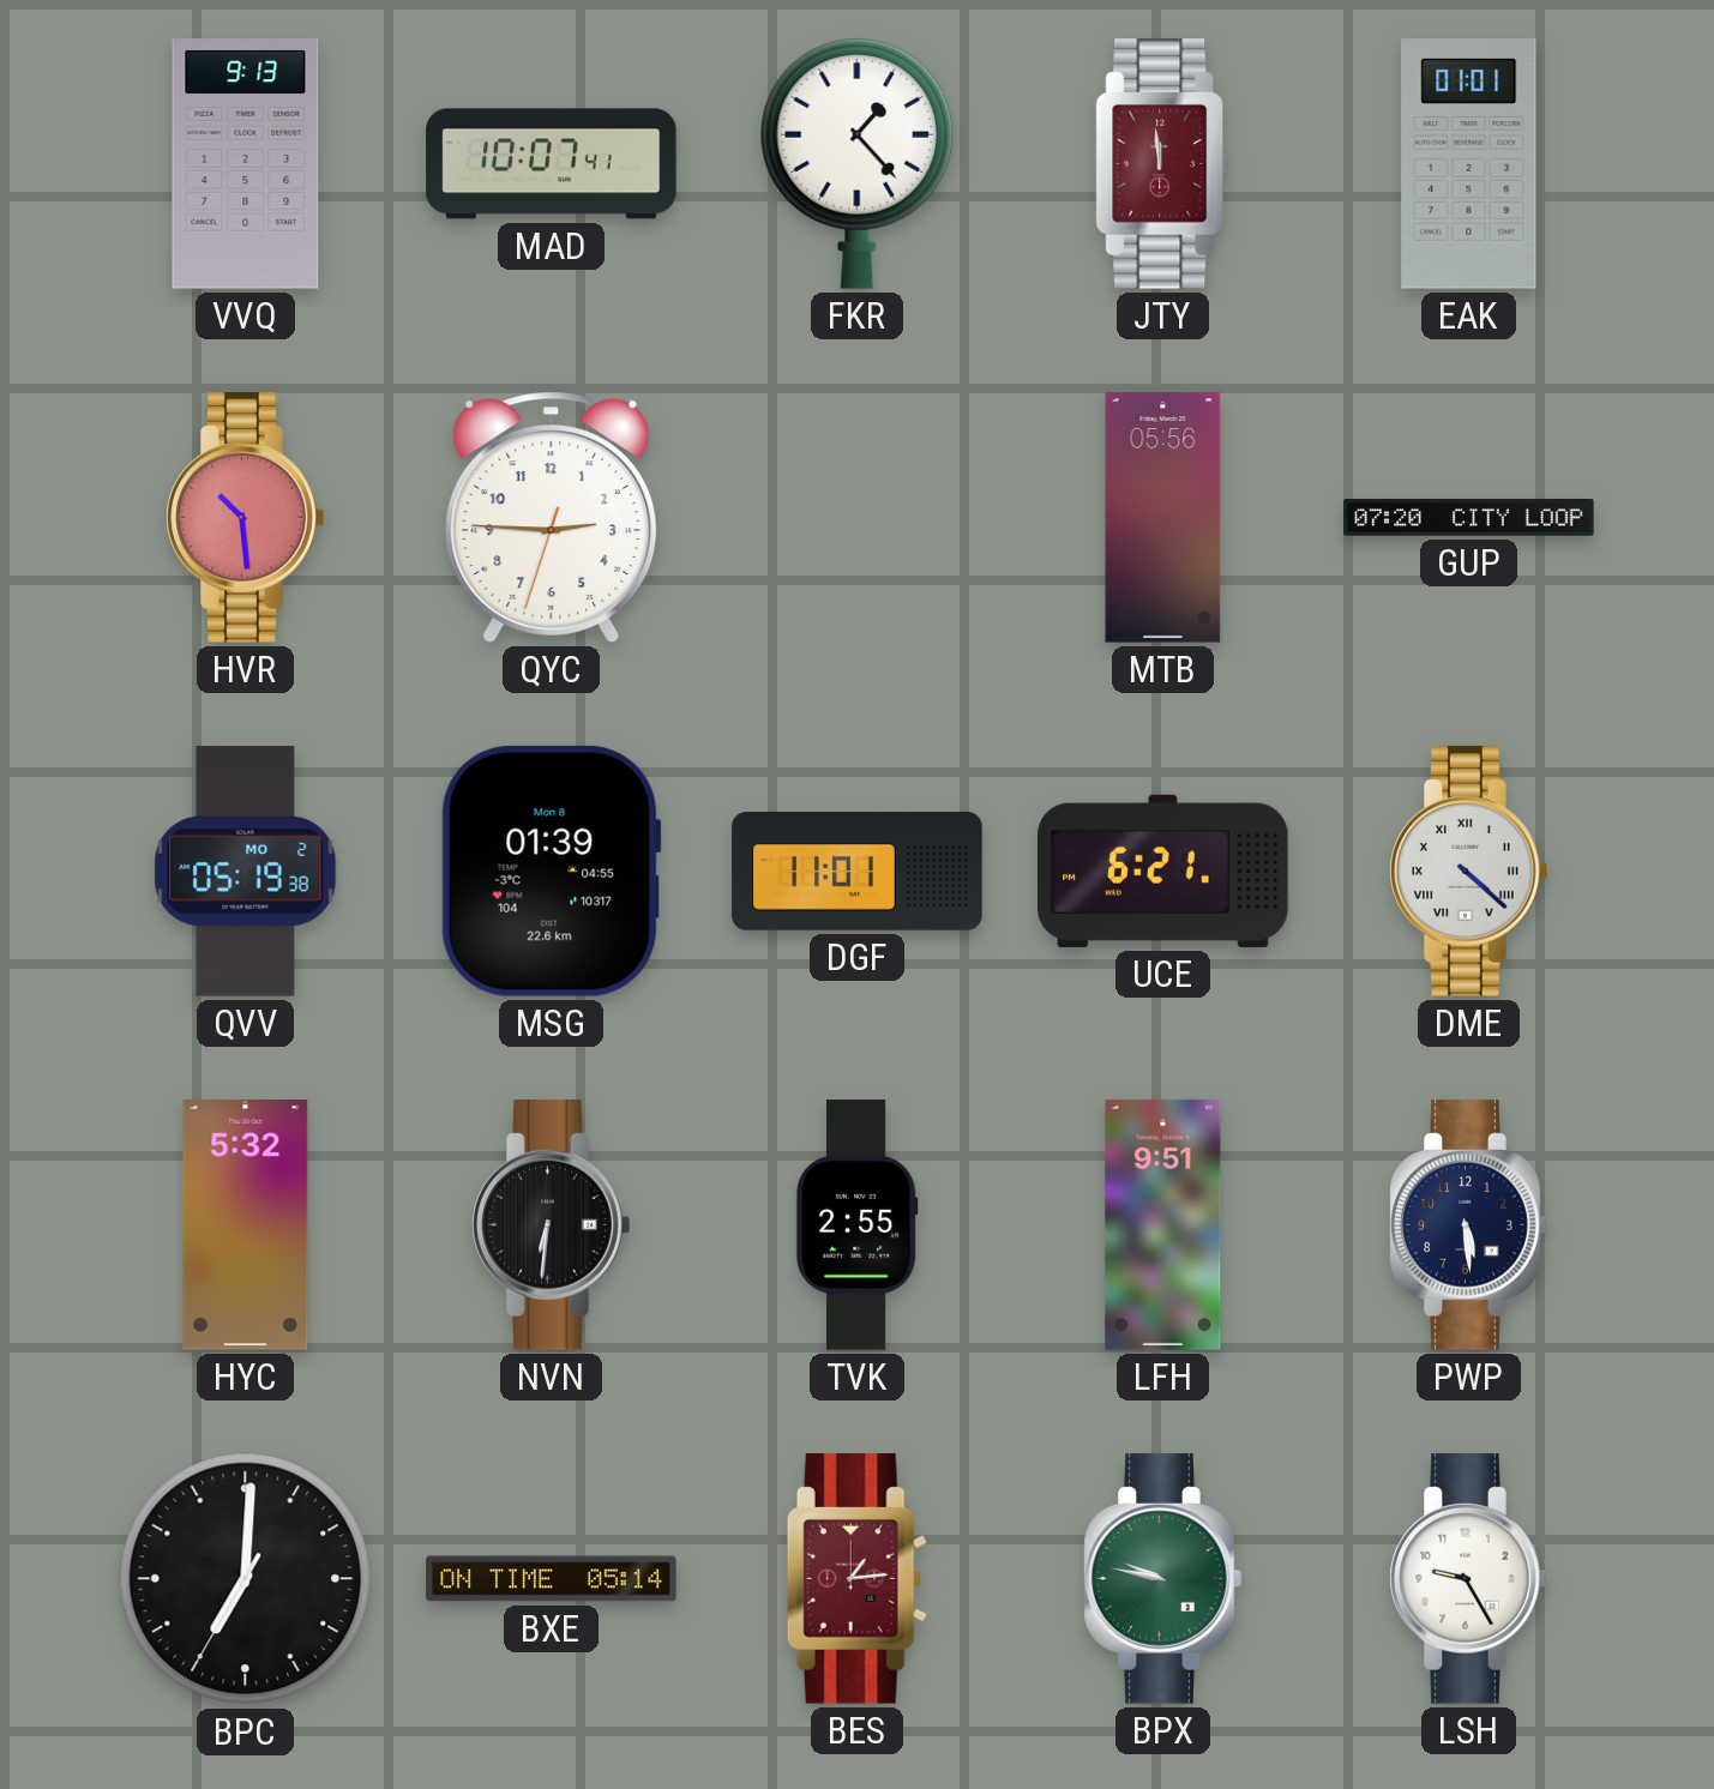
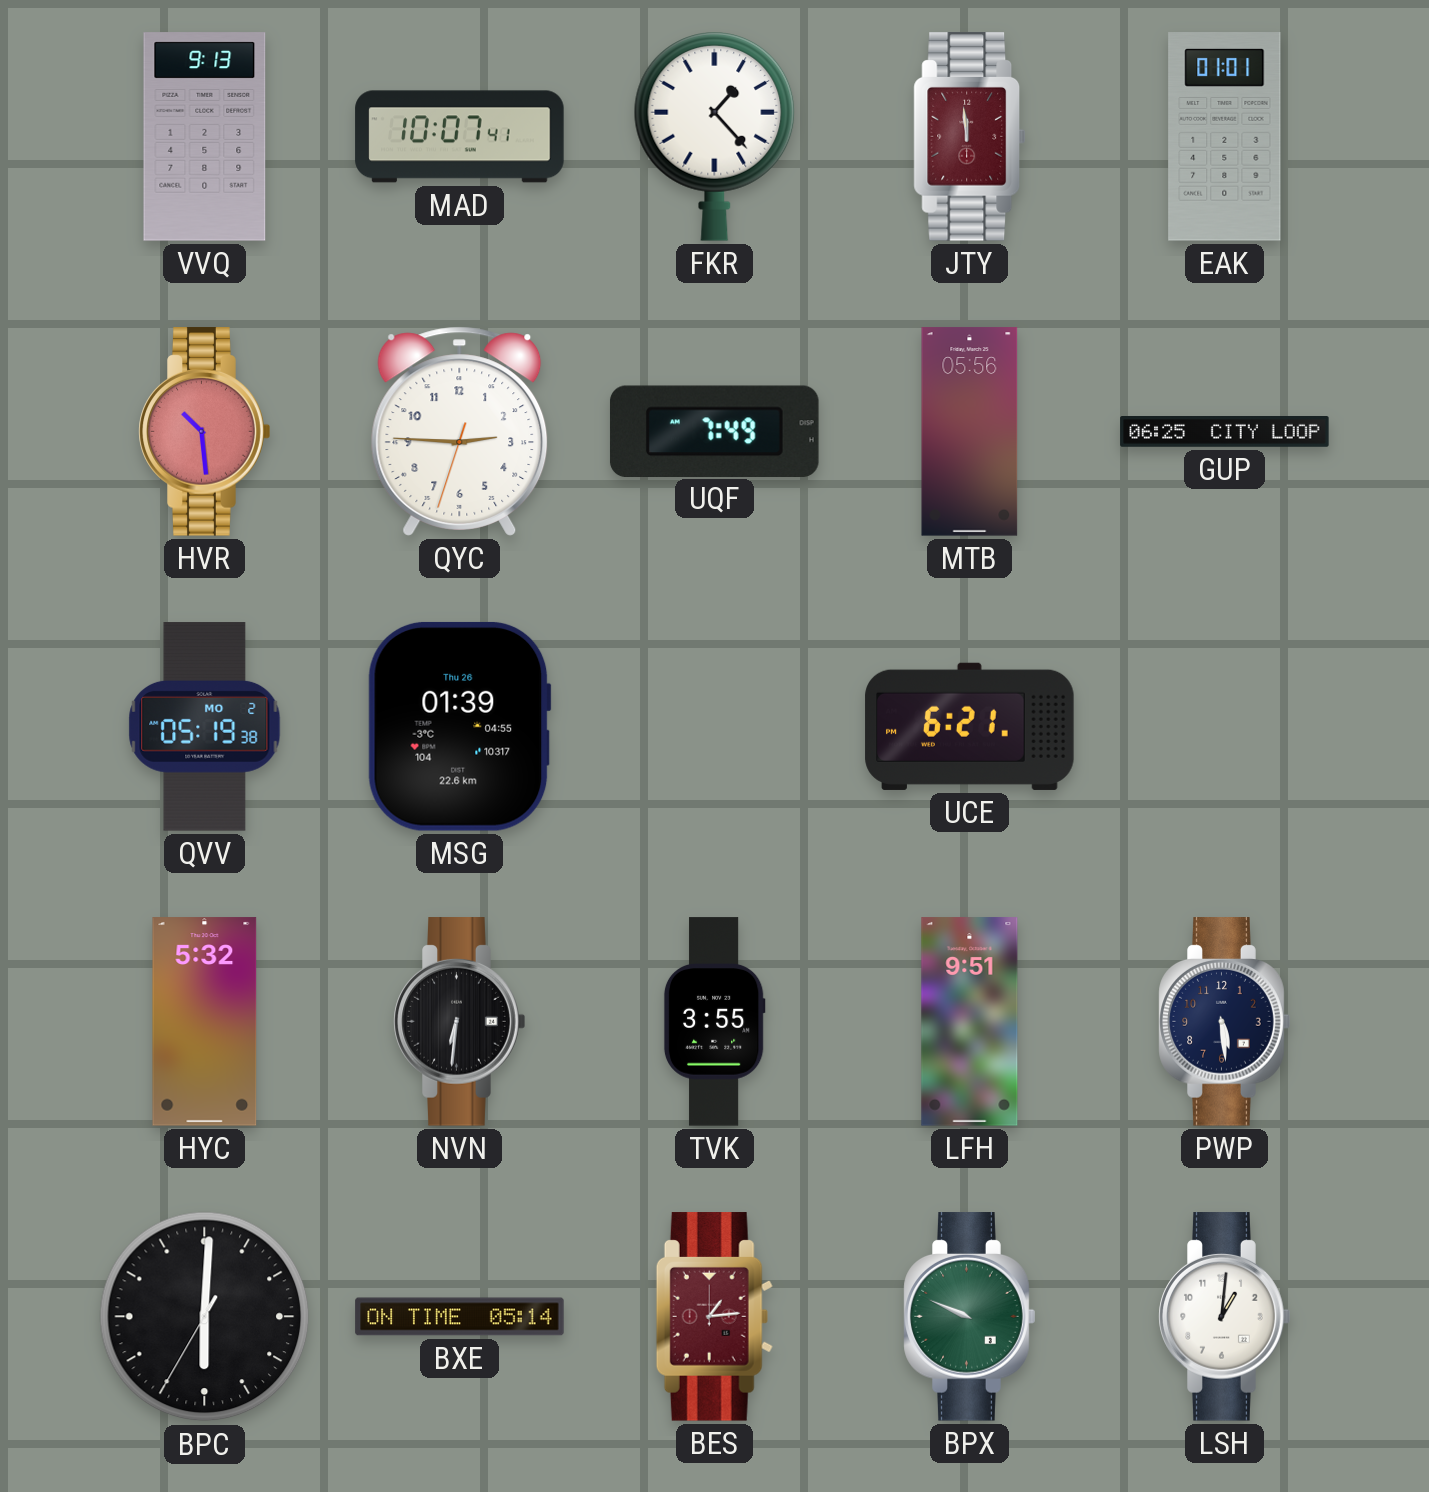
UQF: none -> 7:49
GUP: 07:20 -> 06:25
MSG date: Mon 8 -> Thu 26
DGF: 11:01 -> none
DME: 4:22 -> none
TVK: 2:55 -> 3:55
BPC: 7:00 -> 6:00
BPX: 9:47 -> 9:49
LSH: 9:25 -> 1:01
